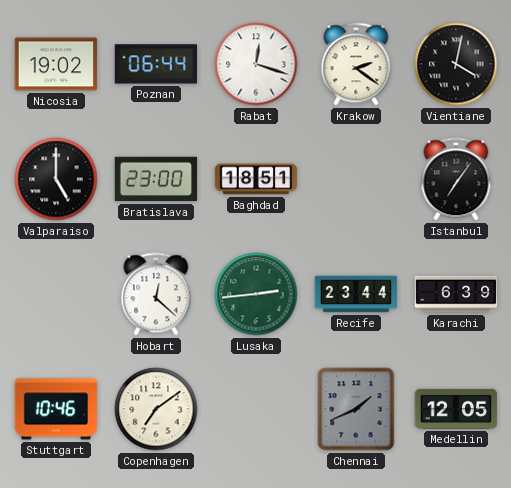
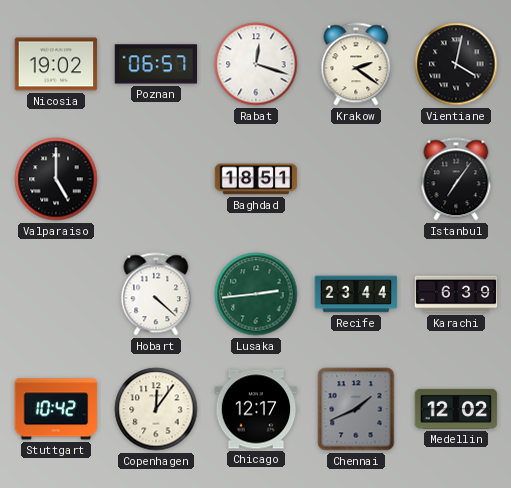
Poznan: 06:44 -> 06:57
Bratislava: 23:00 -> none
Hobart: 12:22 -> 4:22
Stuttgart: 10:46 -> 10:42
Copenhagen: 7:09 -> 12:06
Chicago: none -> 12:17
Medellin: 12:05 -> 12:02
